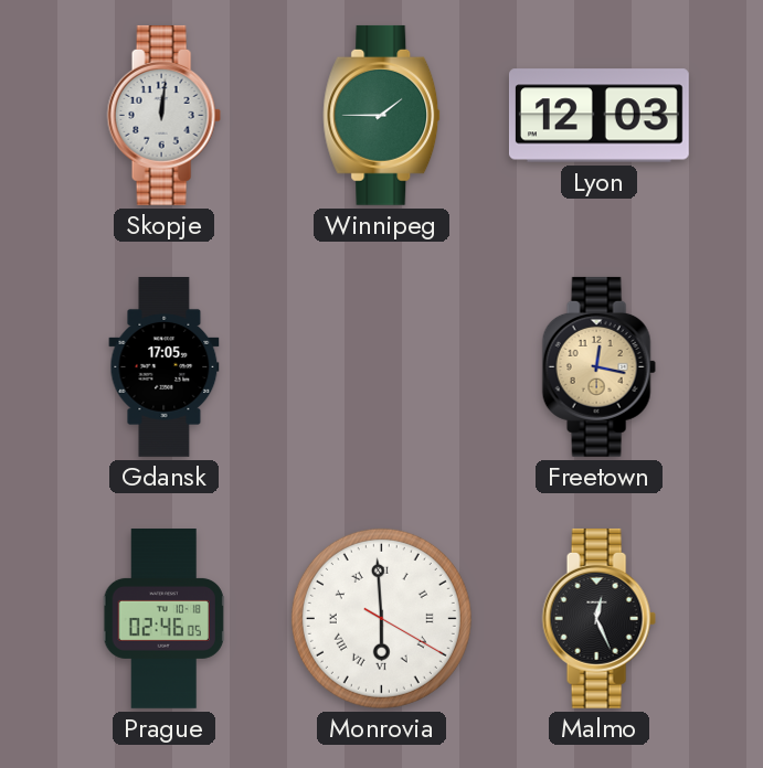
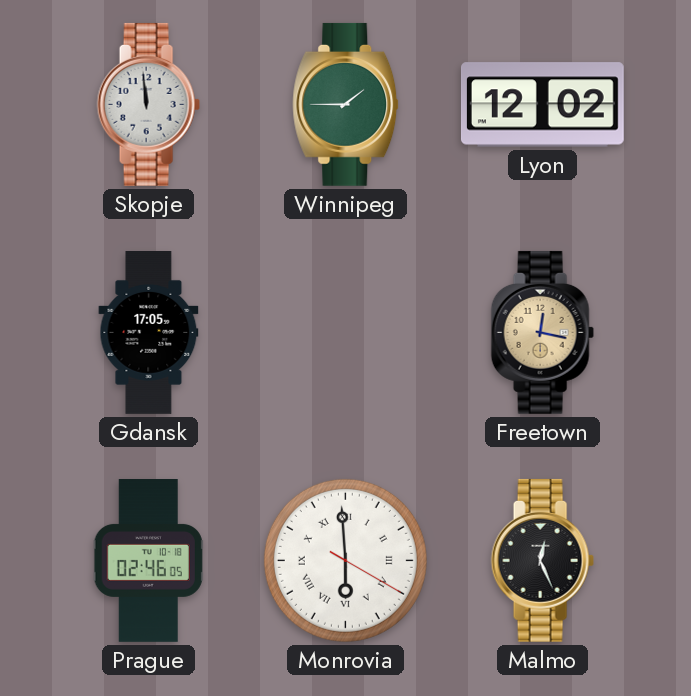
Skopje: 12:01 -> 11:59
Lyon: 12:03 -> 12:02
